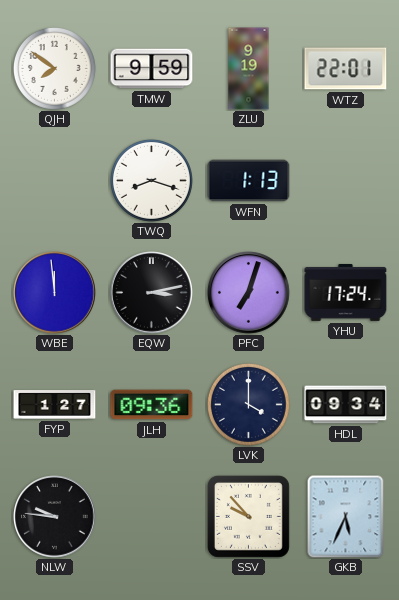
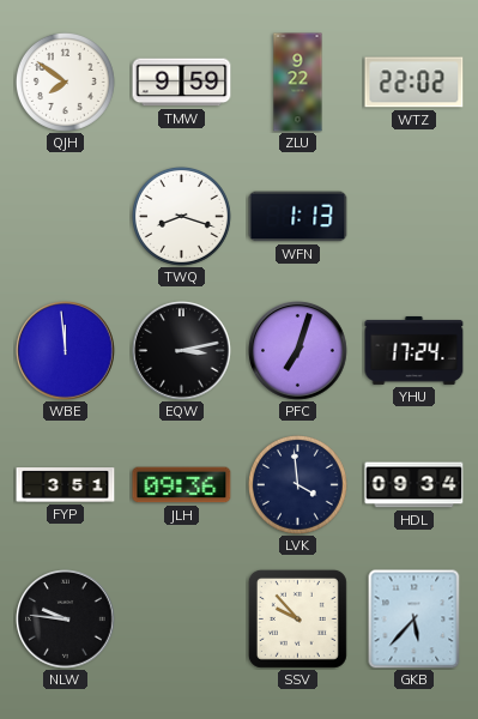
ZLU: 9:19 -> 9:22
WTZ: 22:01 -> 22:02
FYP: 1:27 -> 3:51
LVK: 4:00 -> 3:59
GKB: 5:34 -> 5:37
